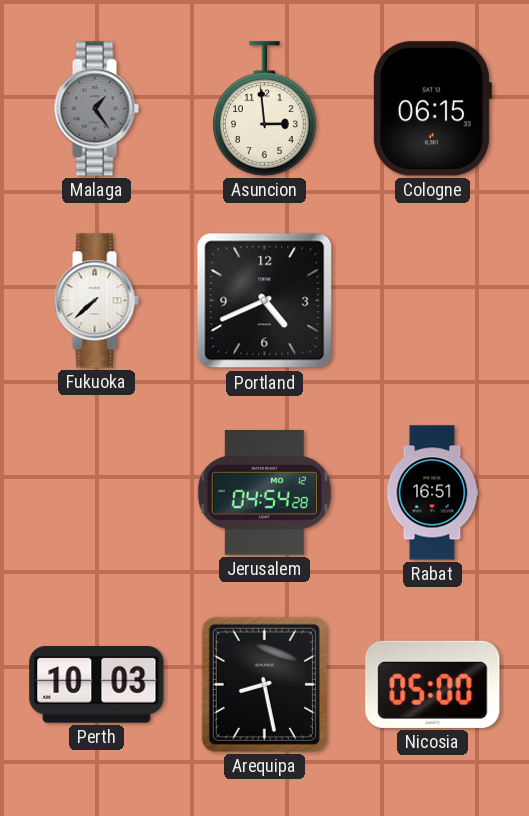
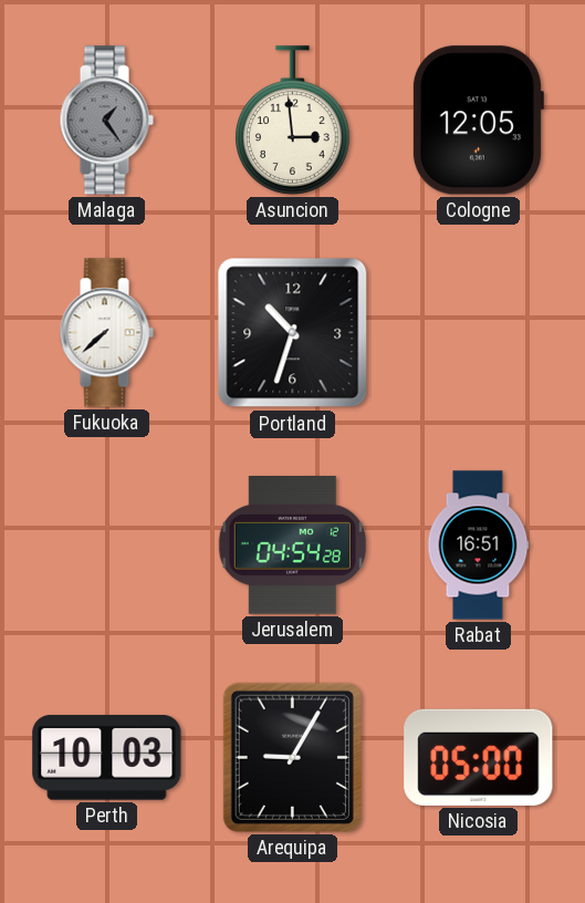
Cologne: 06:15 -> 12:05
Portland: 4:41 -> 10:33
Arequipa: 8:28 -> 9:05
